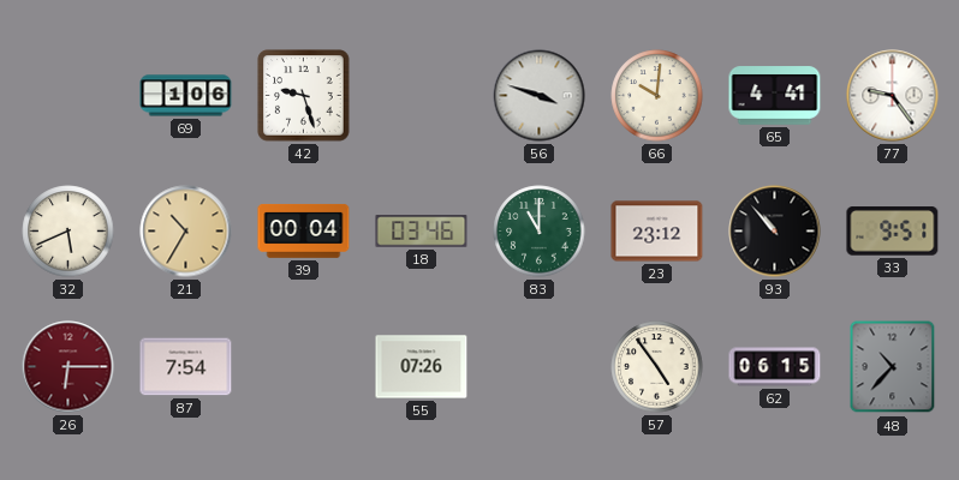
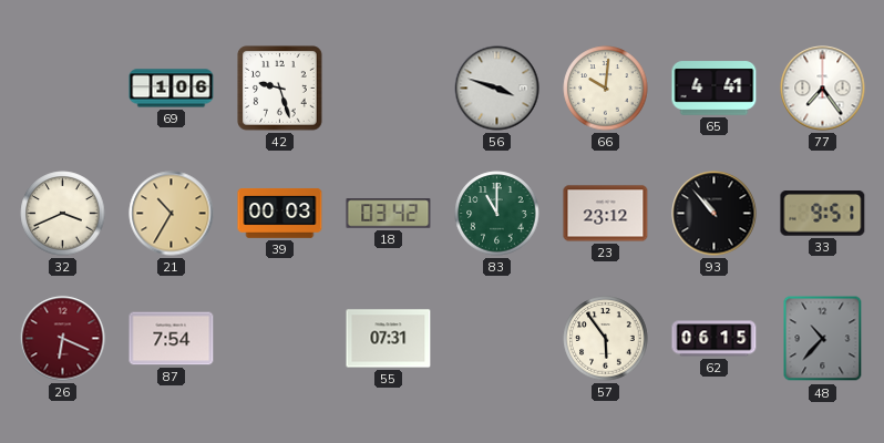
77: 9:24 -> 7:24
32: 5:41 -> 3:41
39: 00:04 -> 00:03
18: 03:46 -> 03:42
26: 6:15 -> 6:19
55: 07:26 -> 07:31
57: 4:54 -> 5:54
